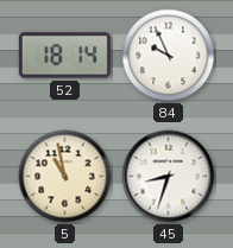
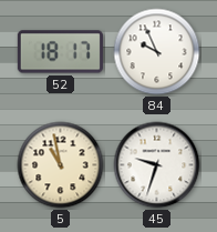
52: 18:14 -> 18:17
45: 8:33 -> 9:33
